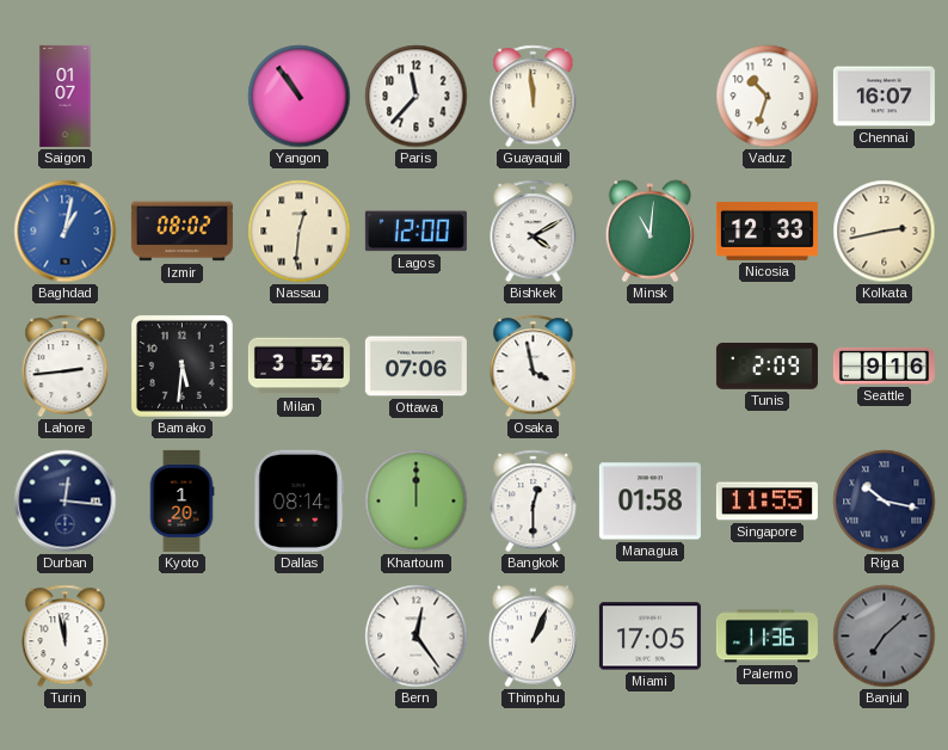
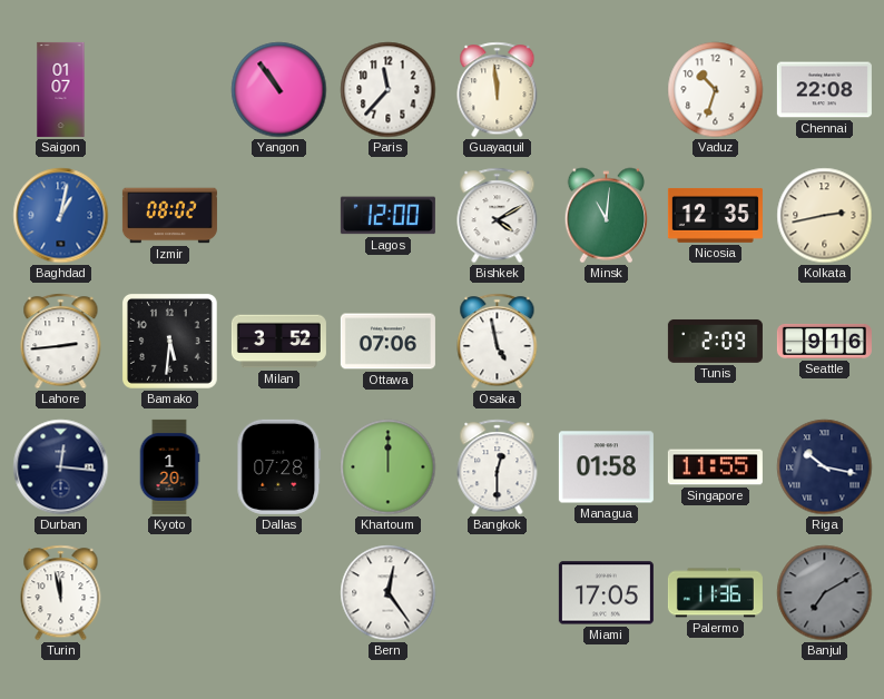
Chennai: 16:07 -> 22:08
Nassau: 12:31 -> none
Nicosia: 12:33 -> 12:35
Osaka: 3:58 -> 4:58
Dallas: 08:14 -> 07:28
Thimphu: 1:04 -> none
Banjul: 7:08 -> 7:10
